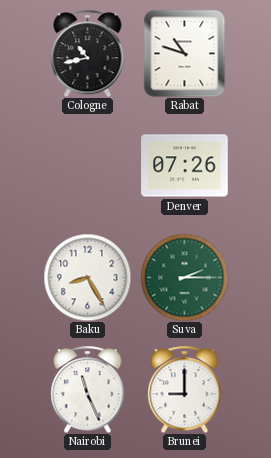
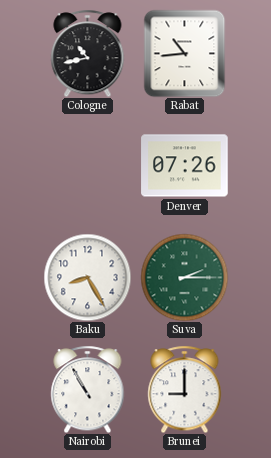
Rabat: 10:48 -> 10:44
Nairobi: 11:26 -> 10:55
